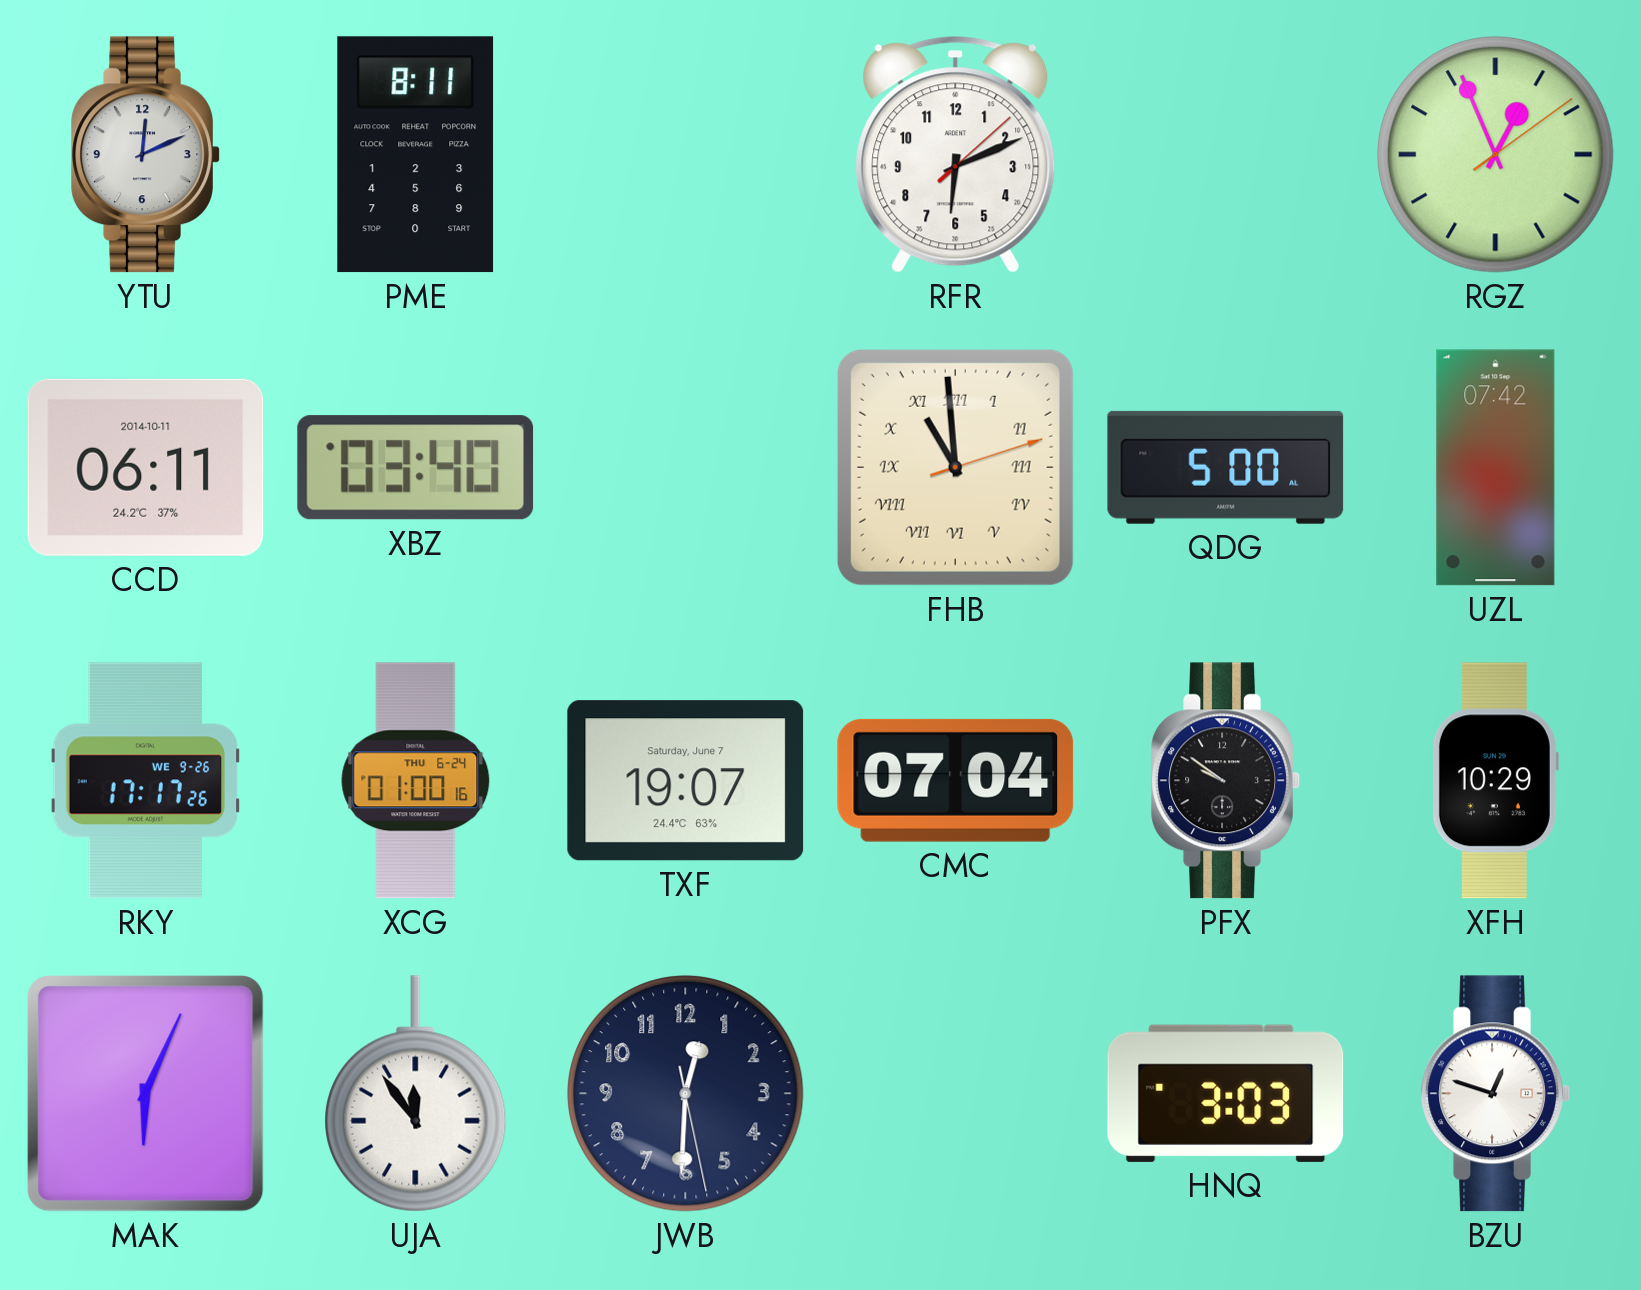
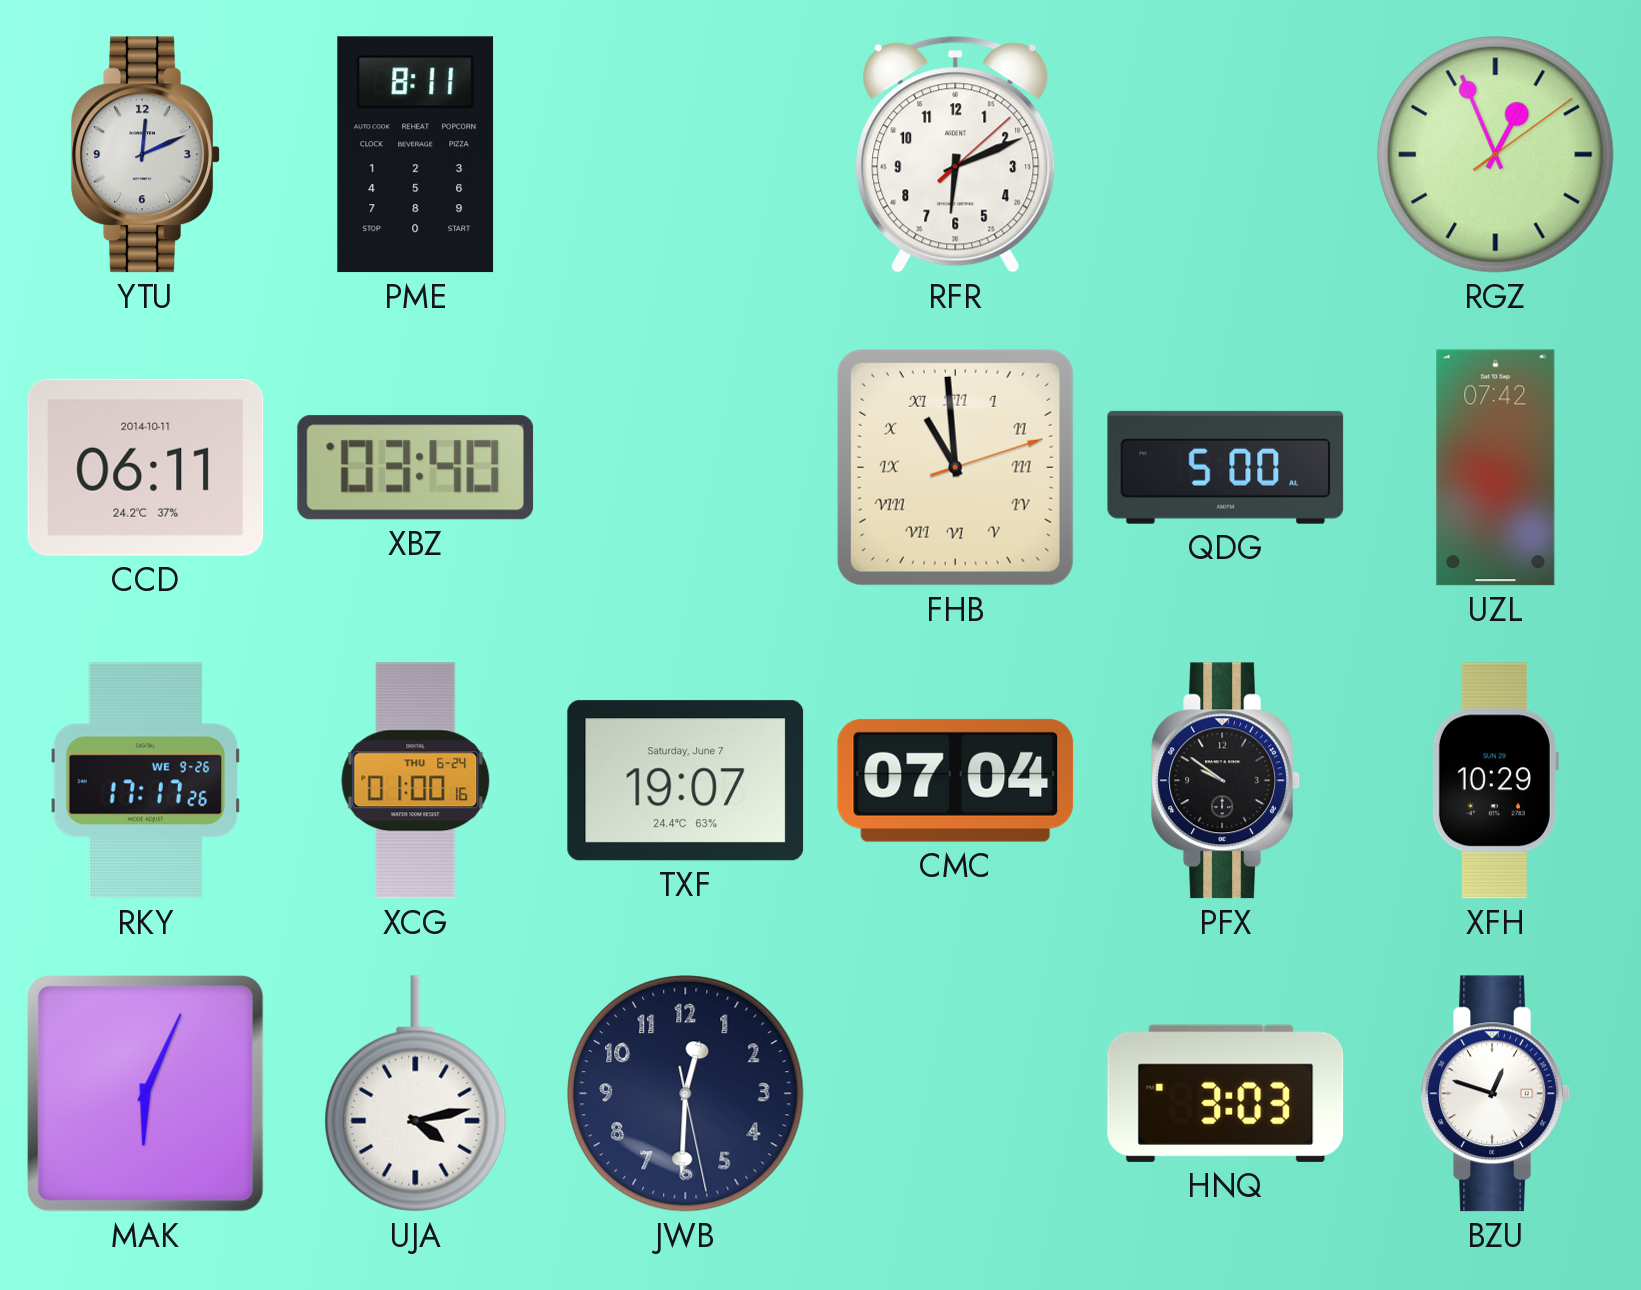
UJA: 11:54 -> 4:13
